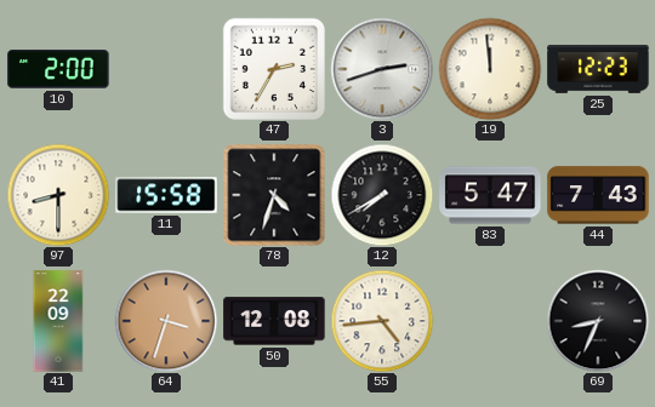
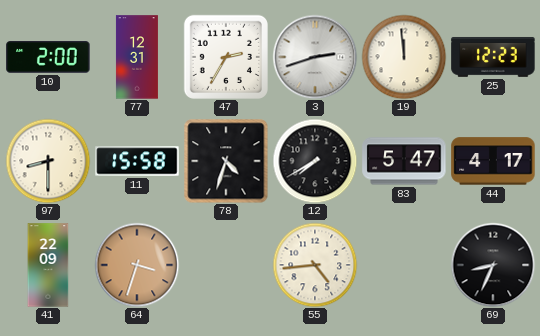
77: none -> 12:31
44: 7:43 -> 4:17
50: 12:08 -> none
